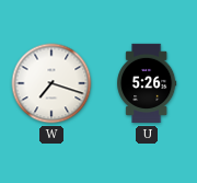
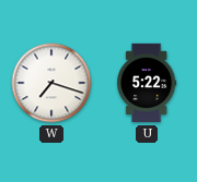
U: 5:26 -> 5:22
